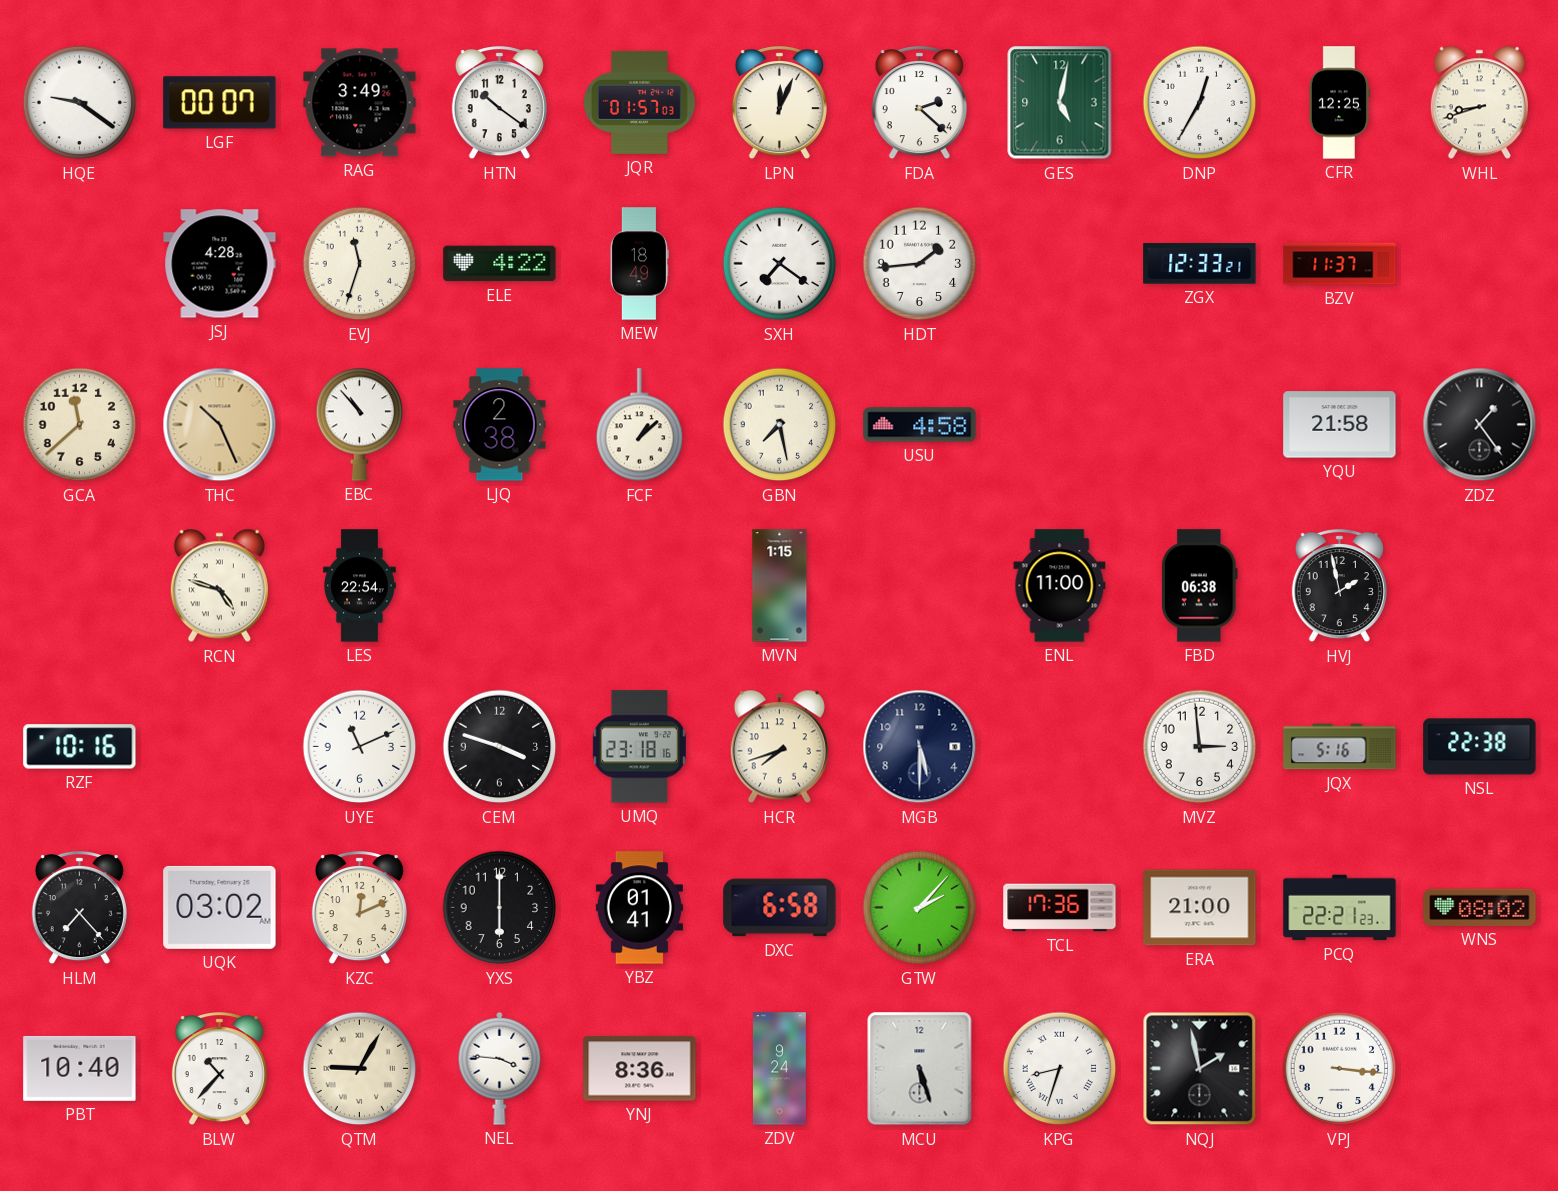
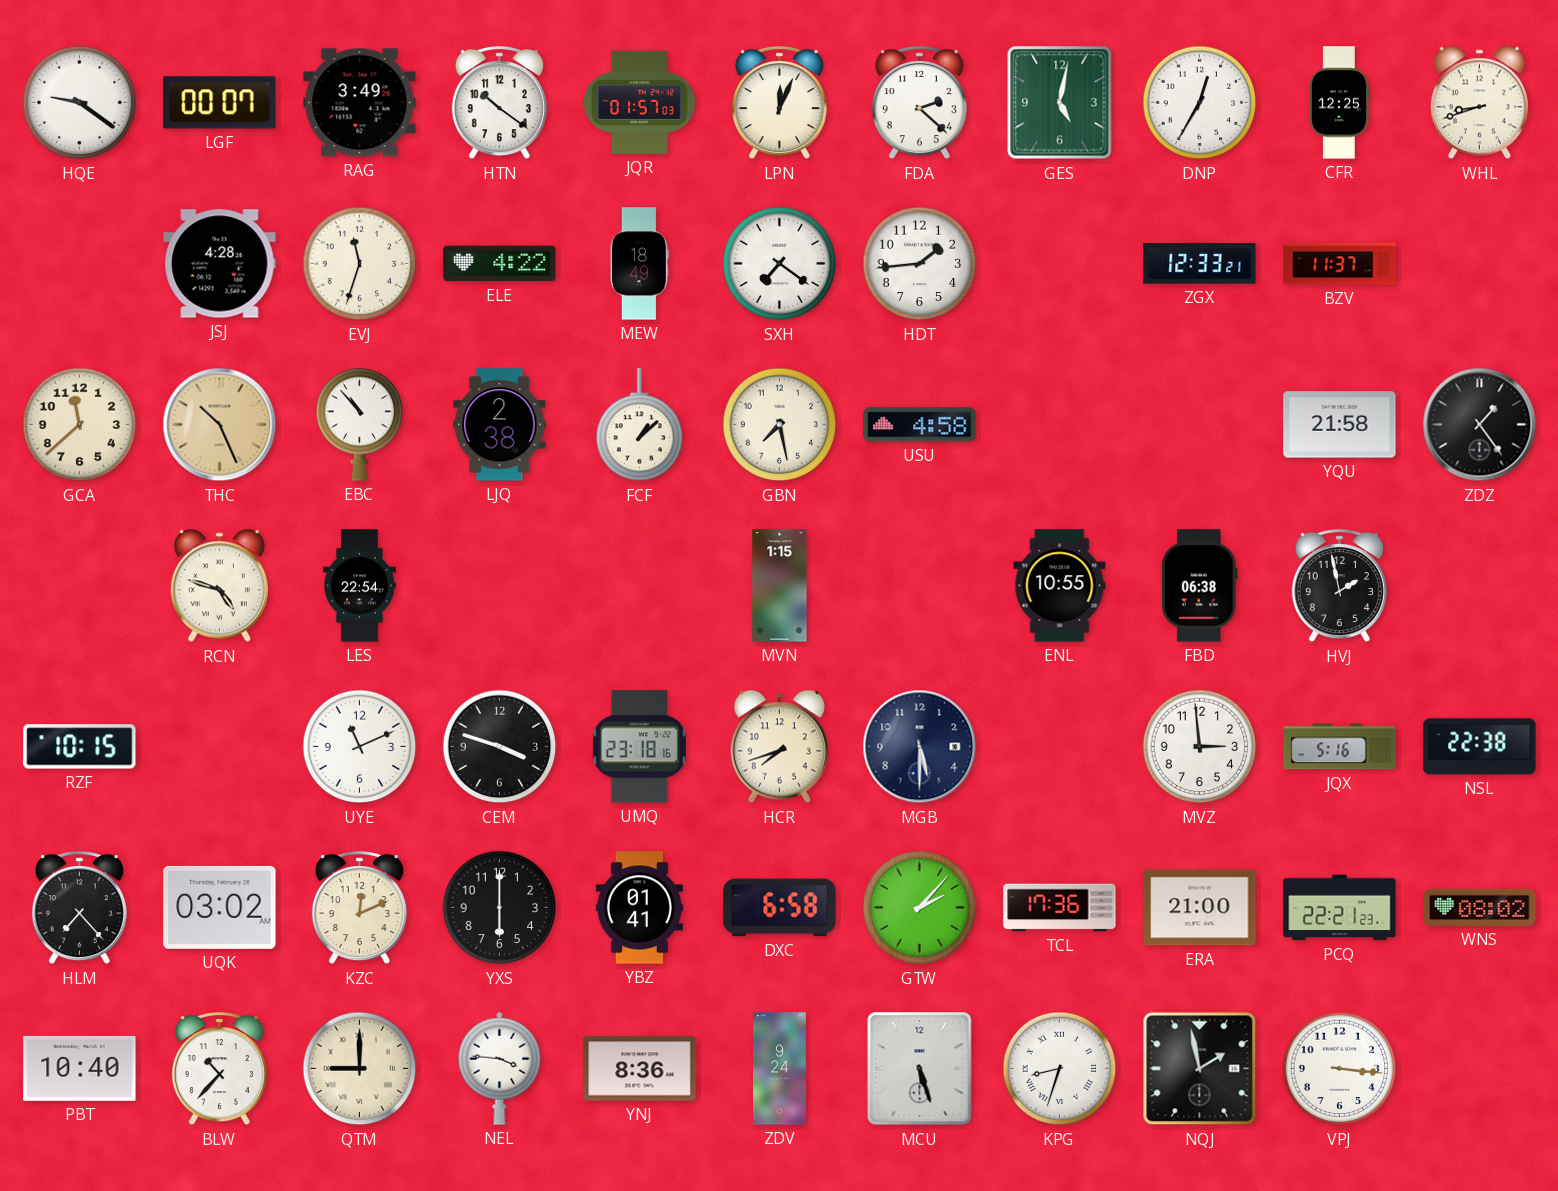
ENL: 11:00 -> 10:55
RZF: 10:16 -> 10:15
QTM: 9:05 -> 9:00
